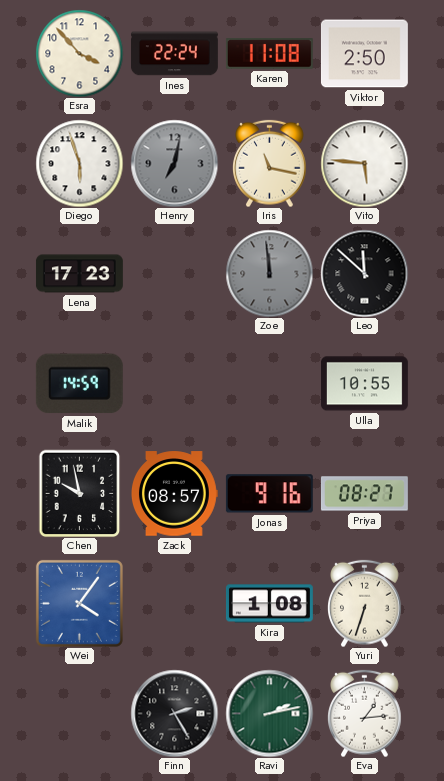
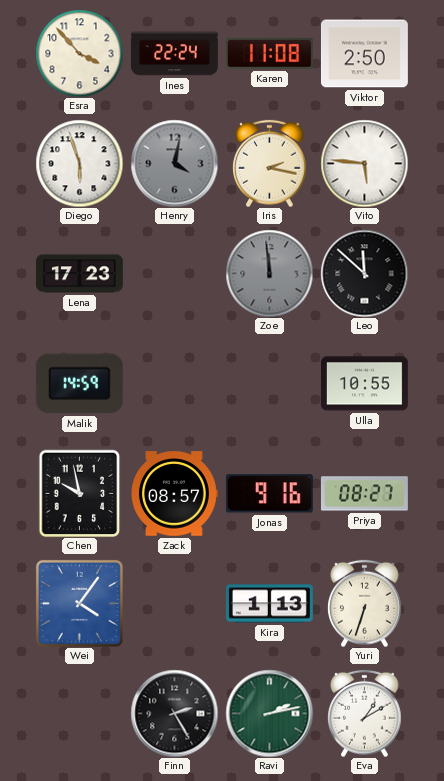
Henry: 7:02 -> 4:02
Iris: 11:17 -> 2:17
Kira: 1:08 -> 1:13
Eva: 1:14 -> 1:10
